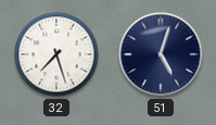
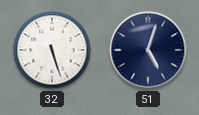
32: 7:27 -> 5:27
